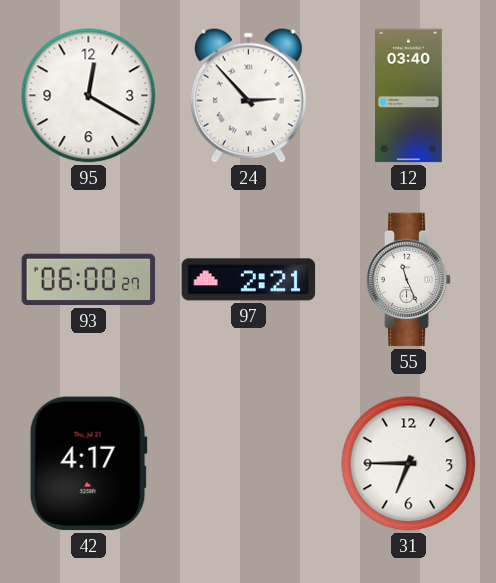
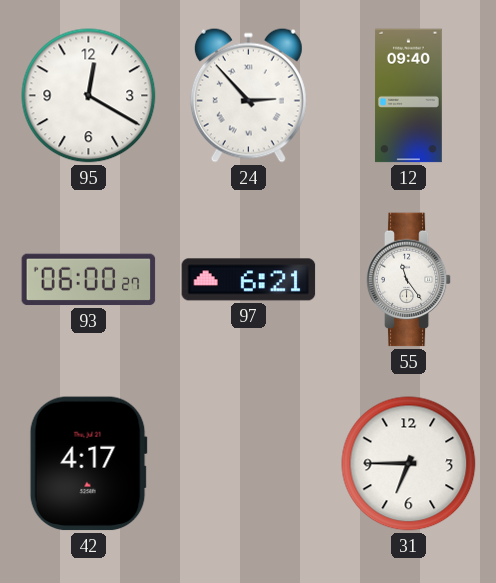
12: 03:40 -> 09:40
97: 2:21 -> 6:21
55: 11:26 -> 11:24
